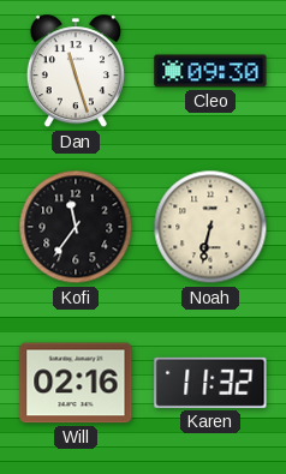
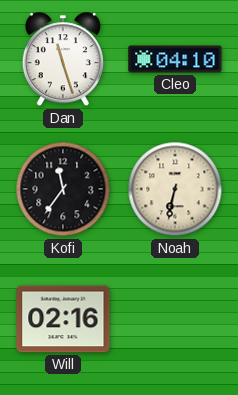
Cleo: 09:30 -> 04:10
Karen: 11:32 -> none
